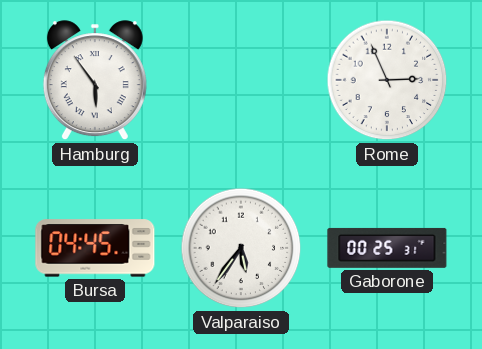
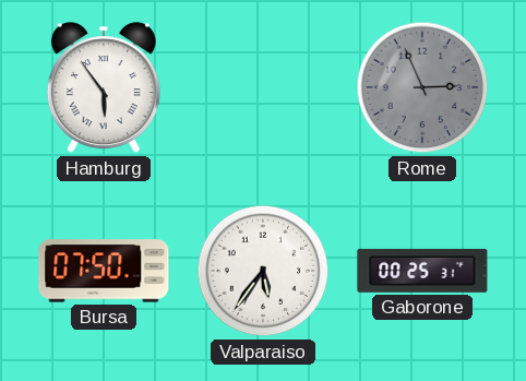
Rome dial: white -> grey
Bursa: 04:45 -> 07:50
